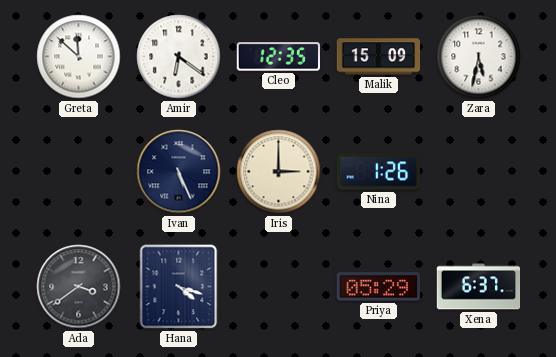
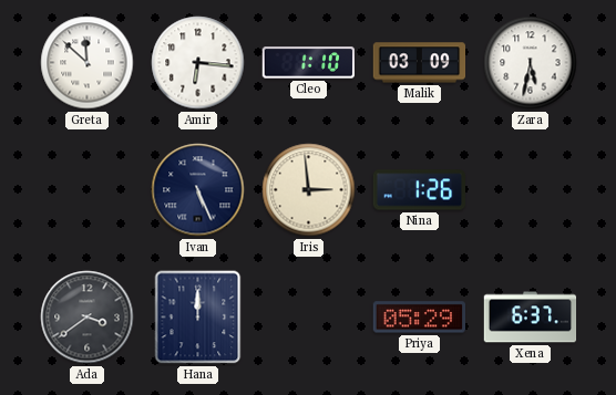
Amir: 6:21 -> 6:16
Cleo: 12:35 -> 1:10
Malik: 15:09 -> 03:09
Iris: 3:00 -> 2:59
Hana: 4:18 -> 12:00
